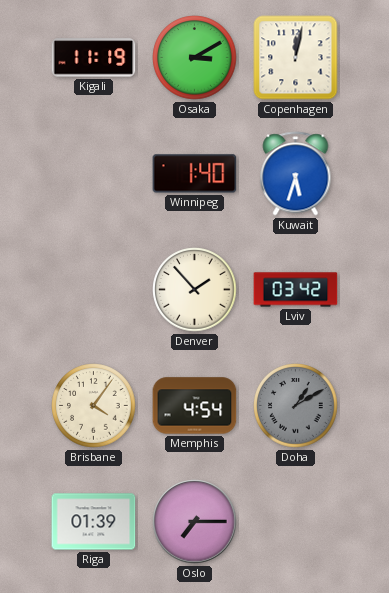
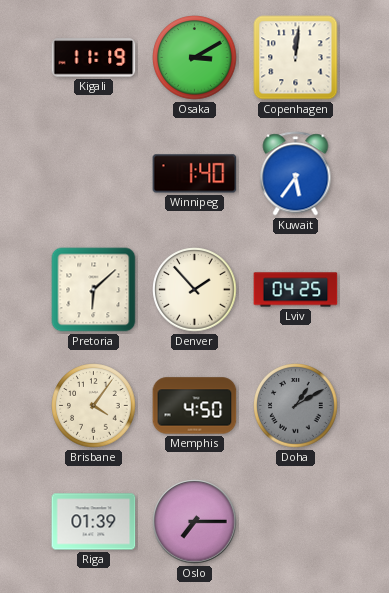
Copenhagen: 12:02 -> 12:01
Kuwait: 5:33 -> 5:36
Pretoria: none -> 6:08
Lviv: 03:42 -> 04:25
Memphis: 4:54 -> 4:50
